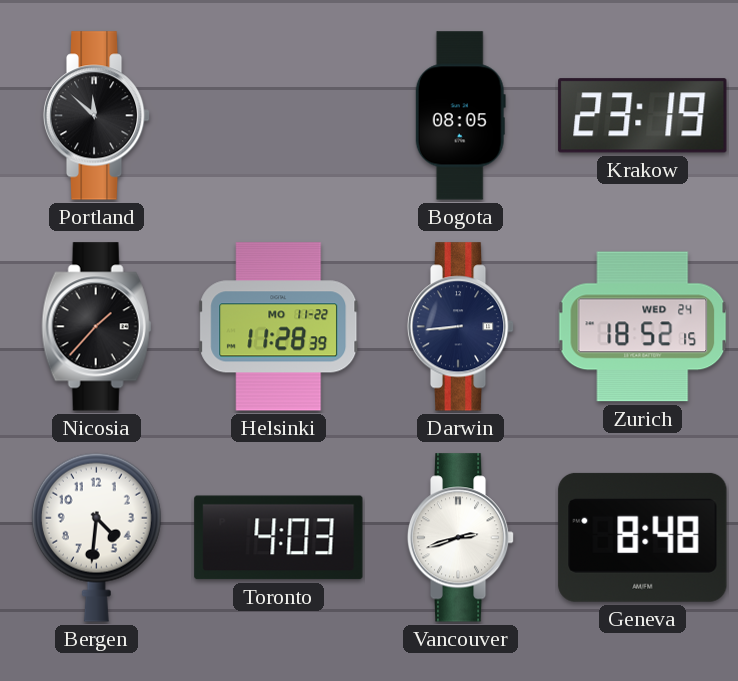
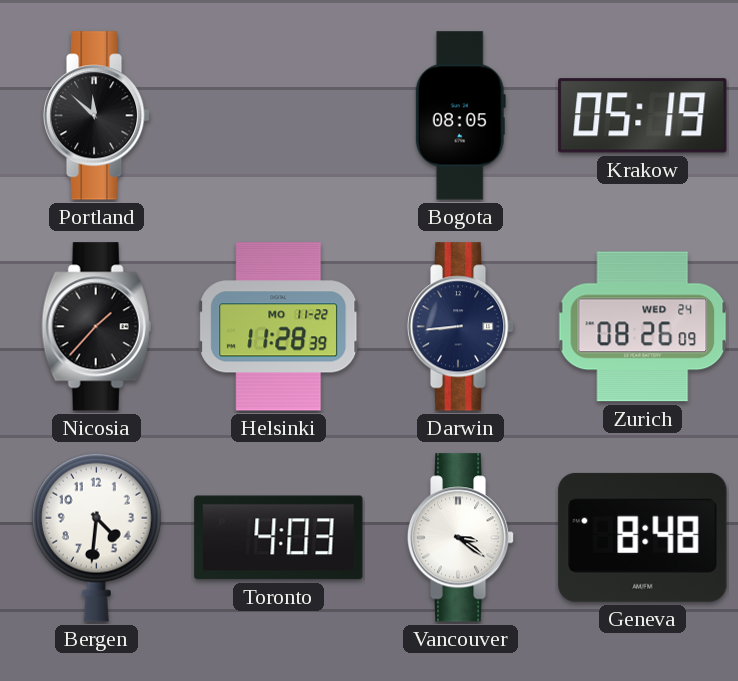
Krakow: 23:19 -> 05:19
Zurich: 18:52 -> 08:26
Vancouver: 2:42 -> 3:21
